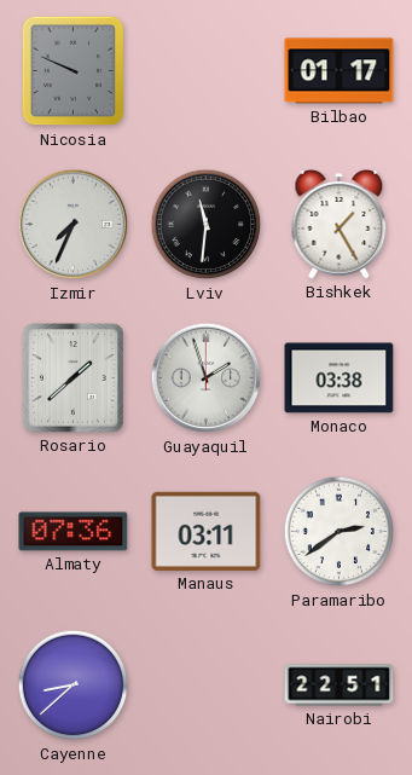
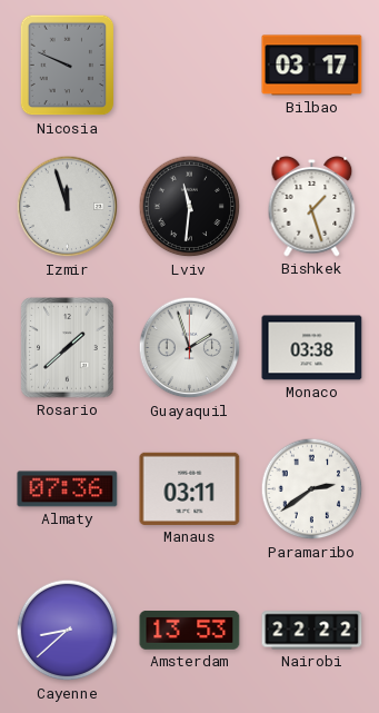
Bilbao: 01:17 -> 03:17
Izmir: 7:34 -> 11:57
Bishkek: 1:25 -> 1:27
Amsterdam: none -> 13:53
Nairobi: 22:51 -> 22:22
